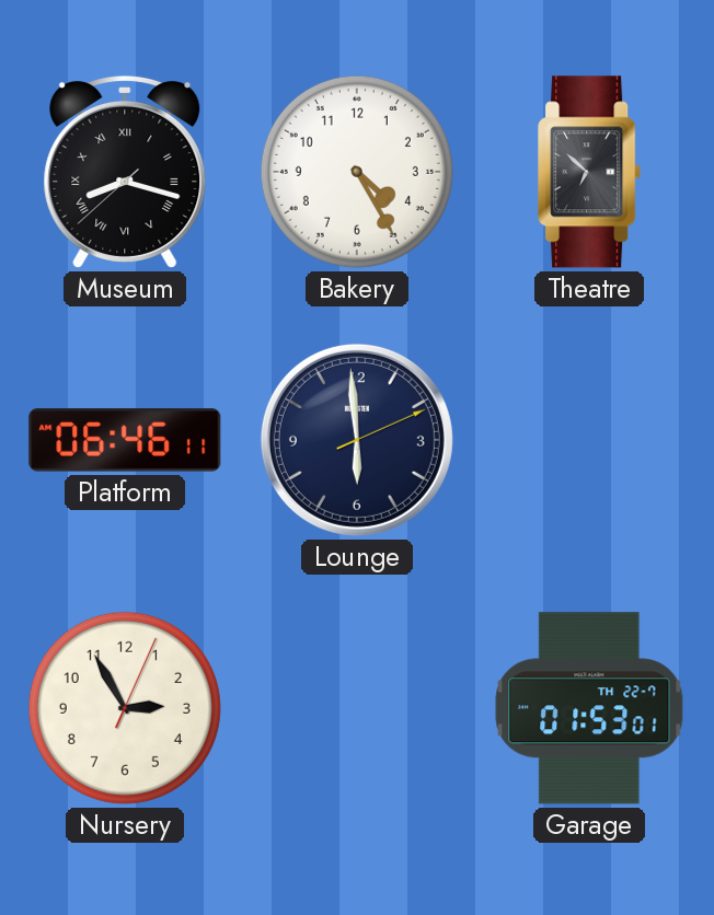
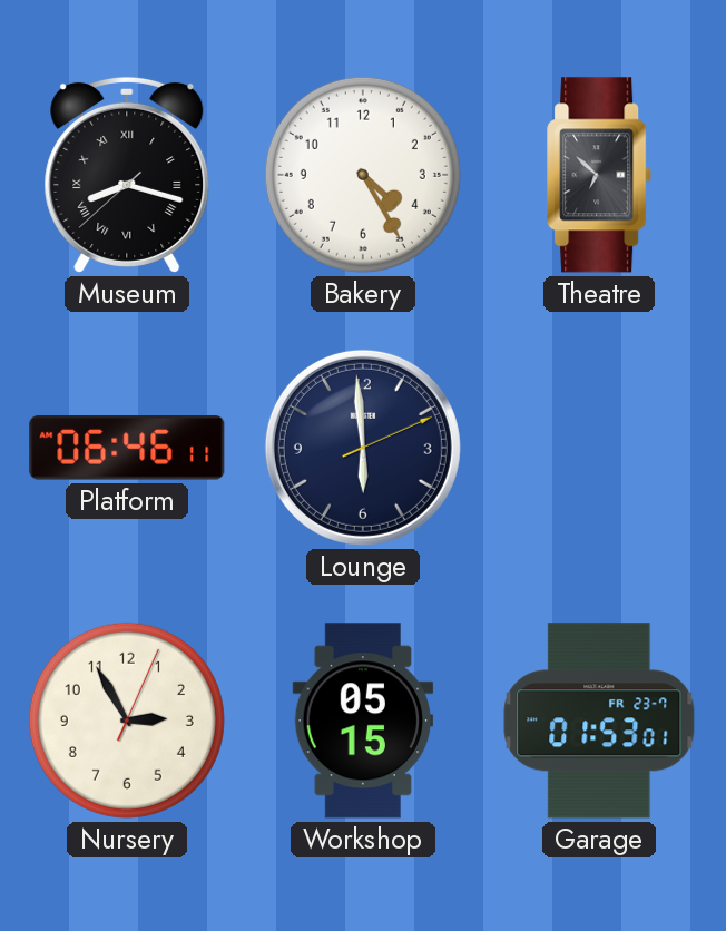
Workshop: none -> 05:15
Garage date: TH 22-7 -> FR 23-7
